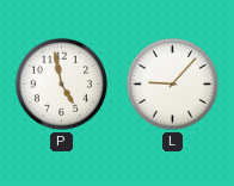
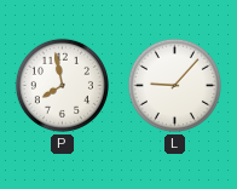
P: 4:58 -> 7:58
